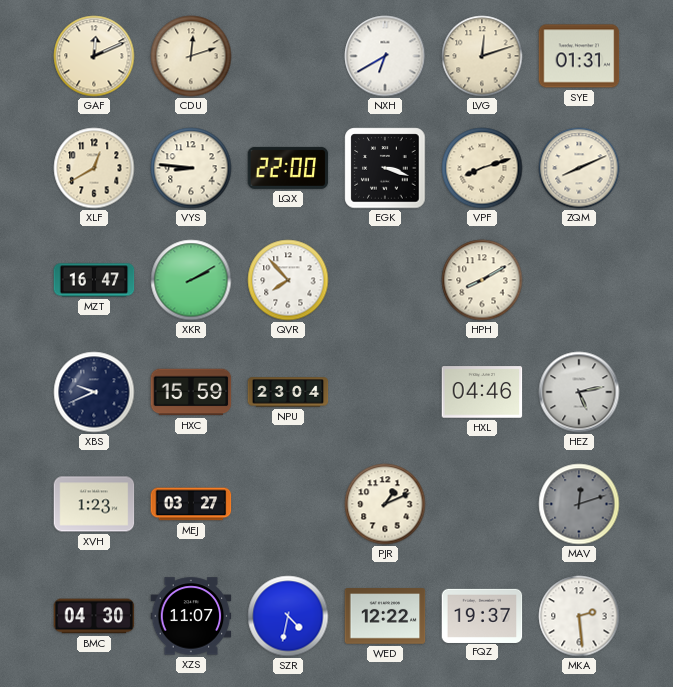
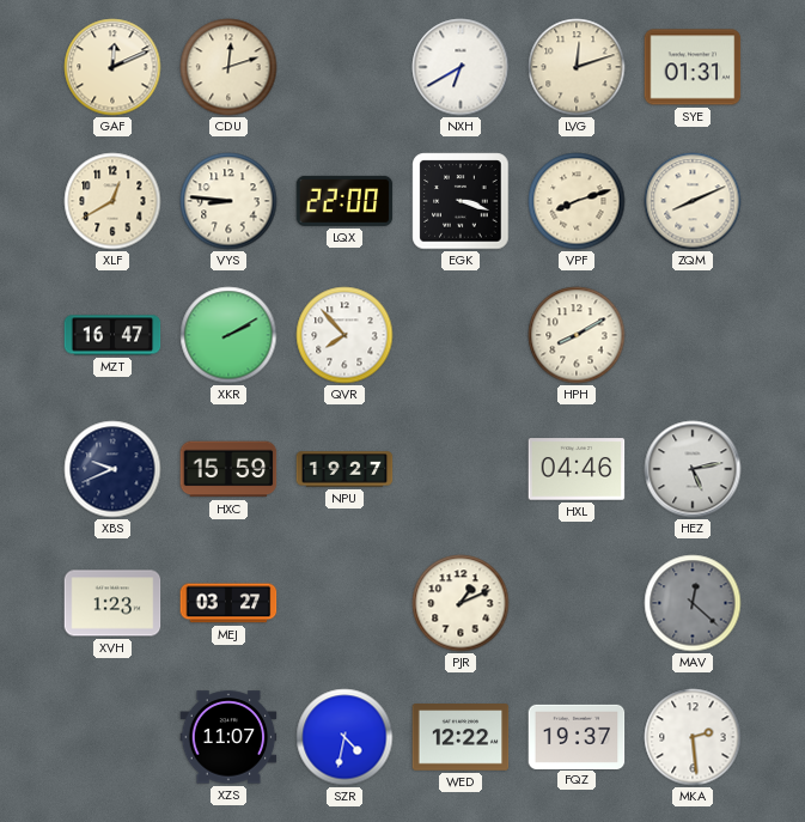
NPU: 23:04 -> 19:27
MAV: 12:12 -> 12:22
BMC: 04:30 -> none
